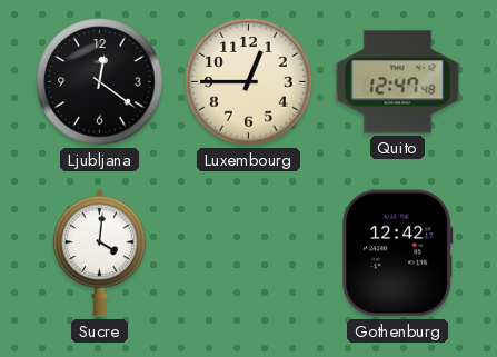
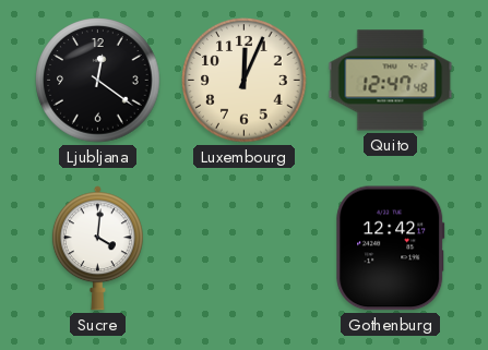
Luxembourg: 12:45 -> 12:04
